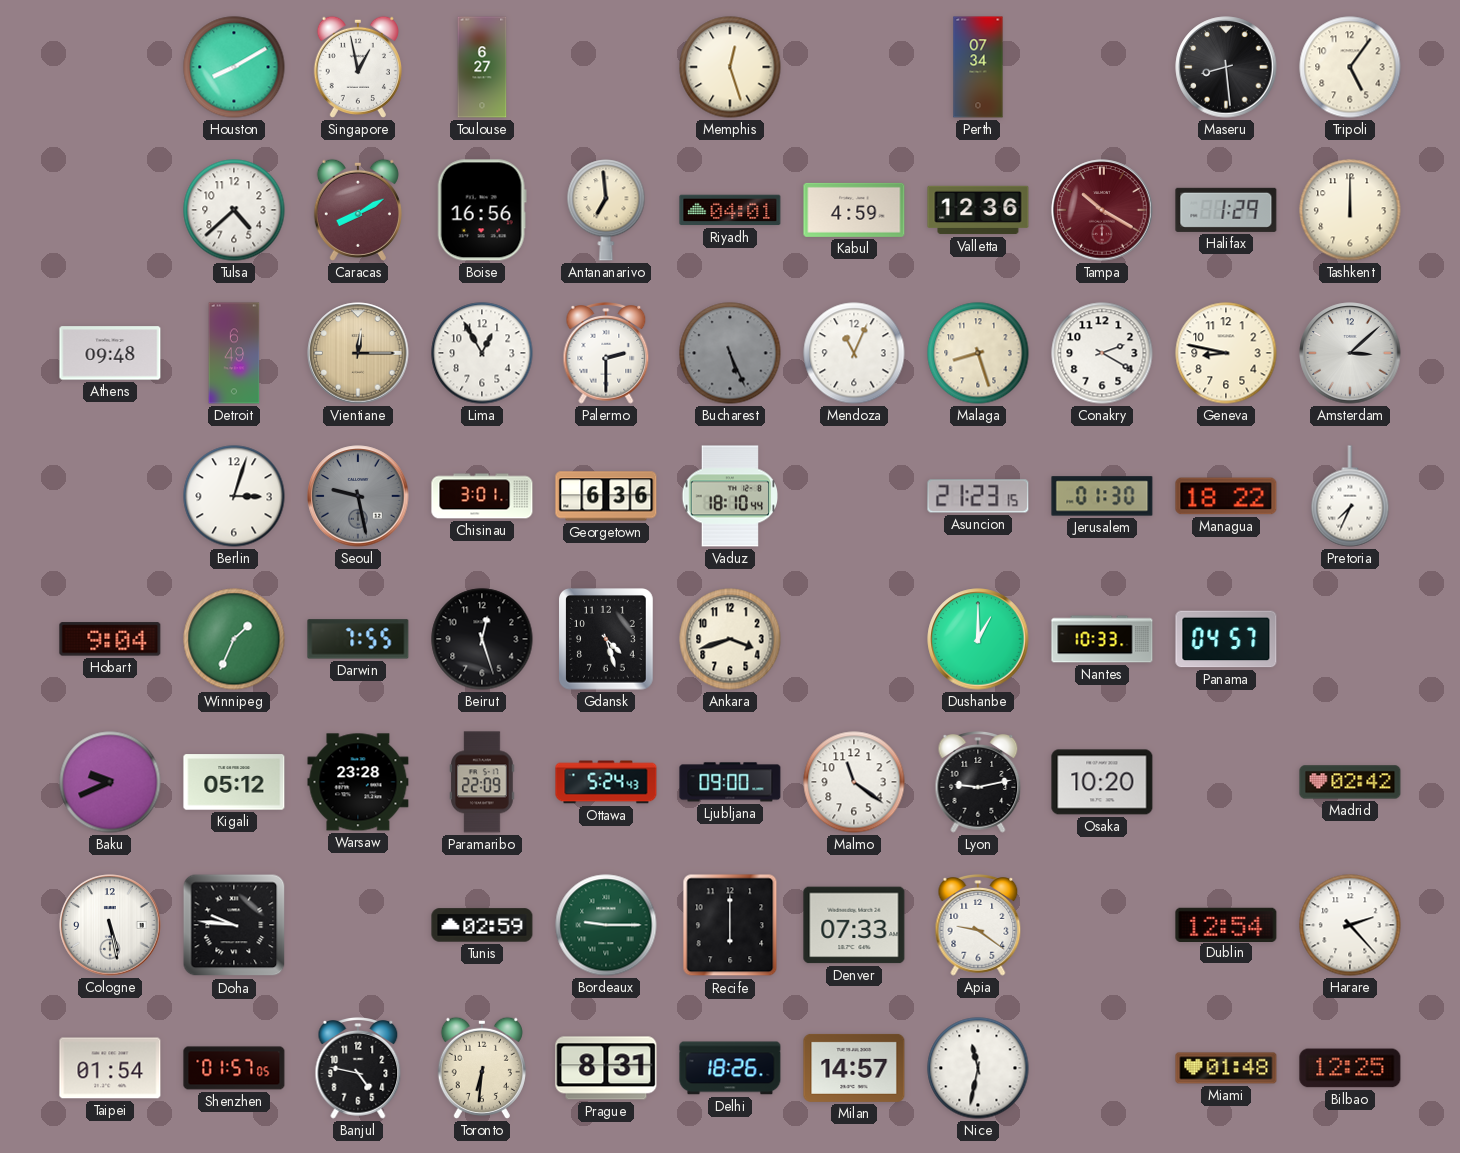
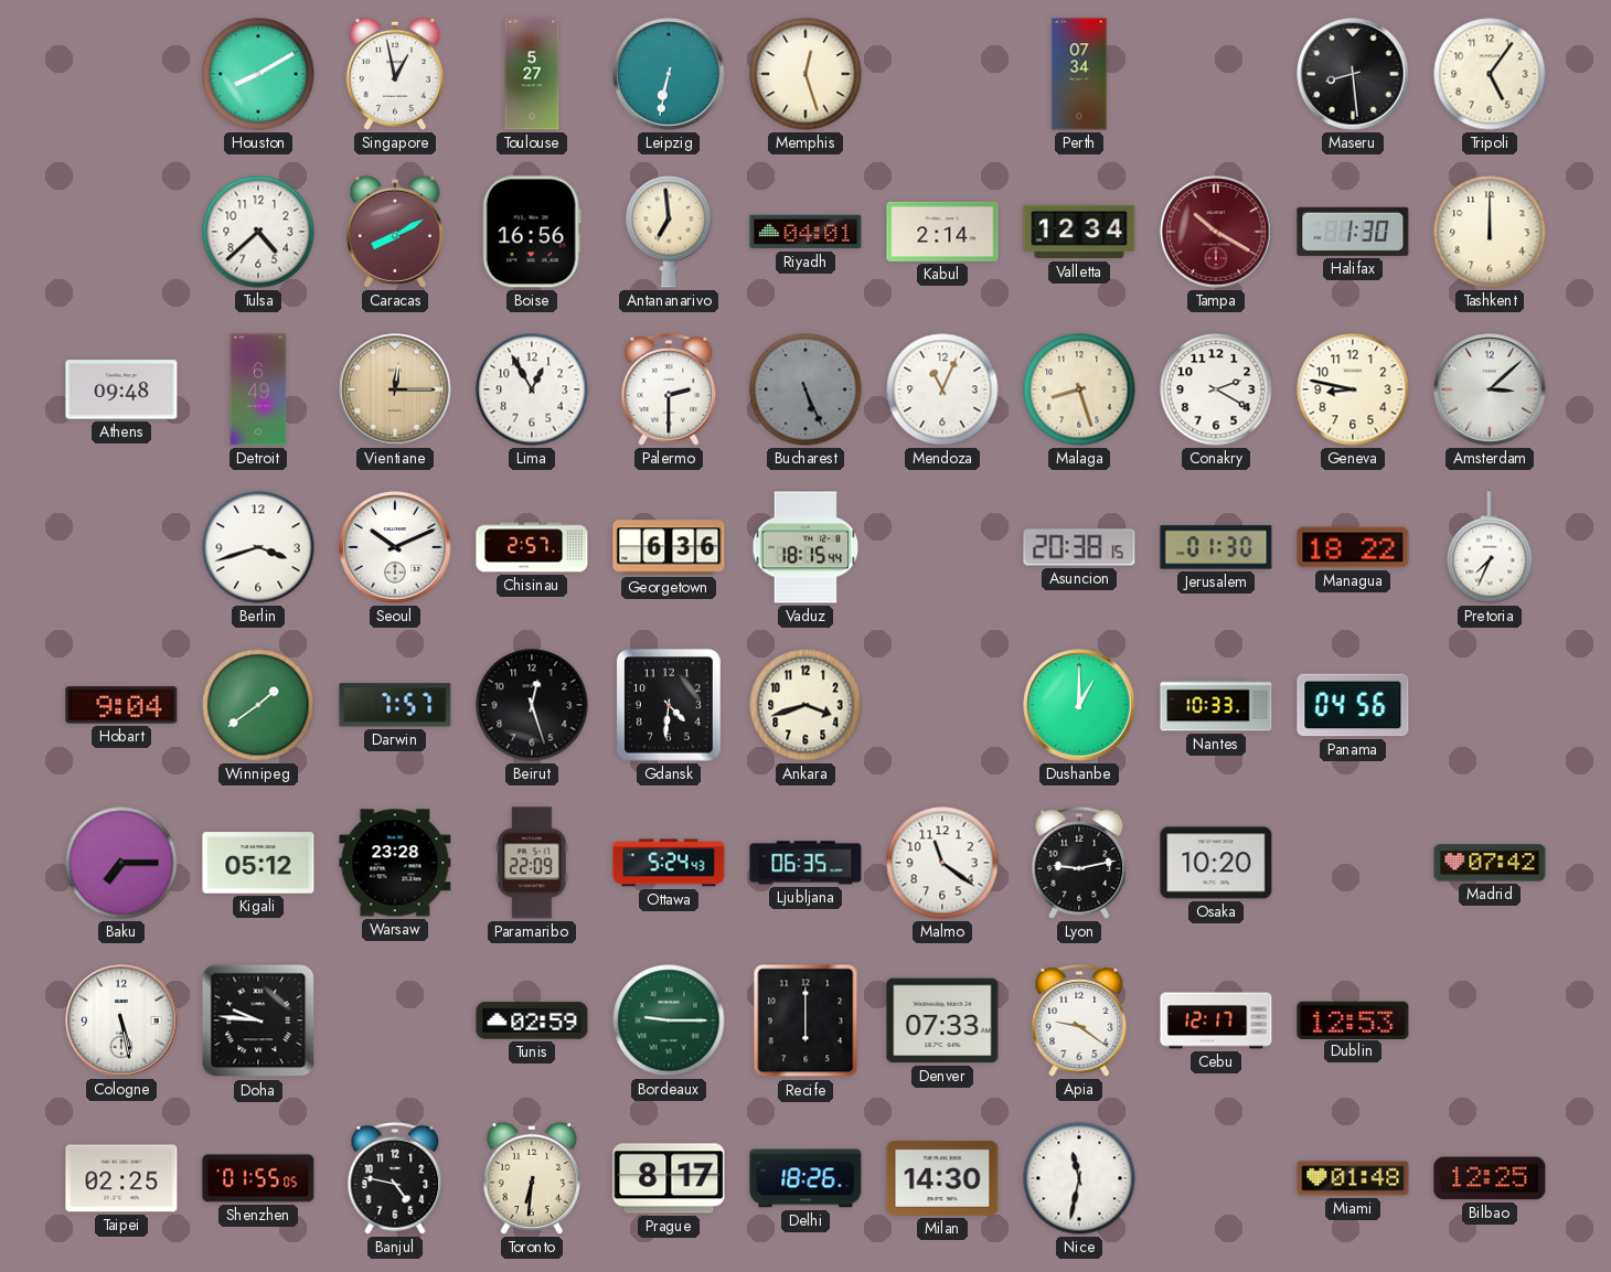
Toulouse: 6:27 -> 5:27
Leipzig: none -> 6:32
Kabul: 4:59 -> 2:14
Valletta: 12:36 -> 12:34
Halifax: 1:29 -> 1:30
Berlin: 3:03 -> 3:42
Seoul: 9:28 -> 10:11
Seoul dial: grey -> white
Chisinau: 3:01 -> 2:57
Vaduz: 18:10 -> 18:15
Asuncion: 21:23 -> 20:38
Winnipeg: 1:34 -> 1:39
Darwin: 7:55 -> 7:57
Gdansk: 4:27 -> 4:31
Panama: 04:57 -> 04:56
Baku: 9:41 -> 7:15
Ljubljana: 09:00 -> 06:35
Madrid: 02:42 -> 07:42
Cebu: none -> 12:17
Dublin: 12:54 -> 12:53
Harare: 2:23 -> none
Taipei: 01:54 -> 02:25
Shenzhen: 01:57 -> 01:55
Prague: 8:31 -> 8:17
Milan: 14:57 -> 14:30
